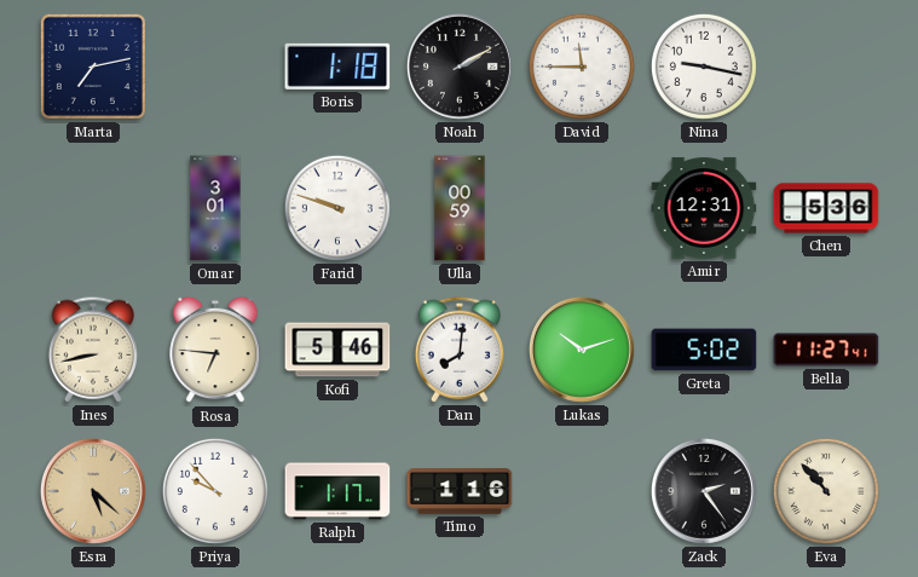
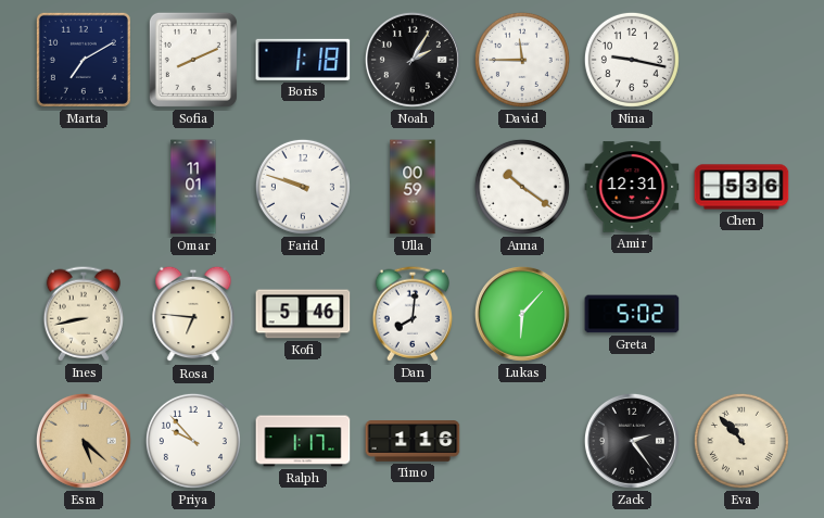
Marta: 7:13 -> 7:10
Sofia: none -> 8:11
Noah: 2:10 -> 2:05
Omar: 3:01 -> 11:01
Anna: none -> 10:21
Lukas: 10:12 -> 6:07
Bella: 11:27 -> none
